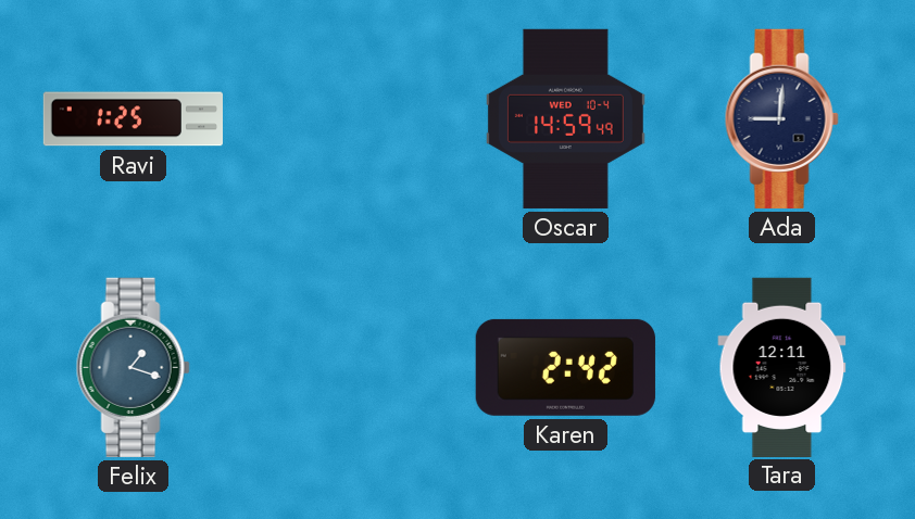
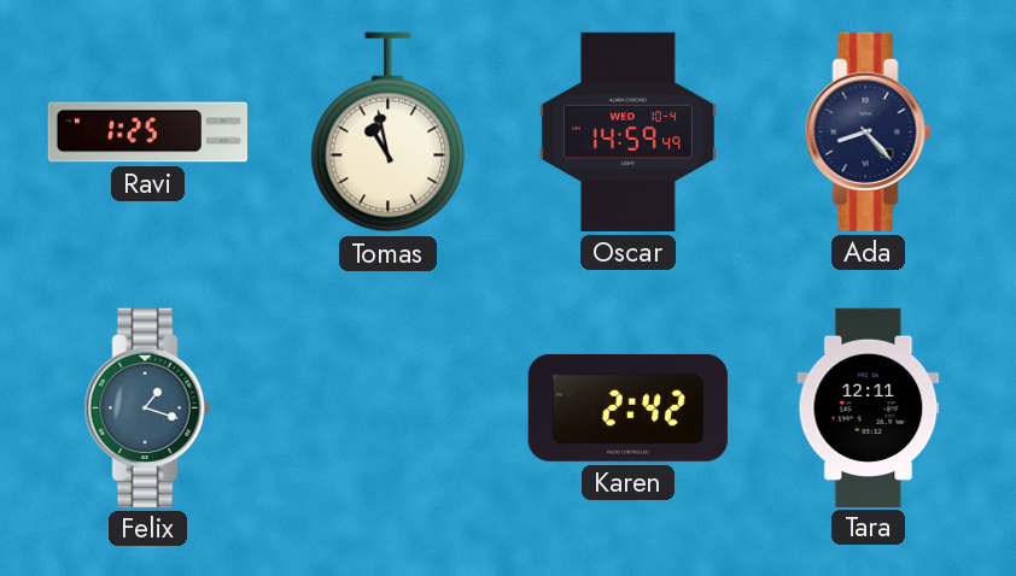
Tomas: none -> 10:58
Ada: 9:01 -> 8:23
